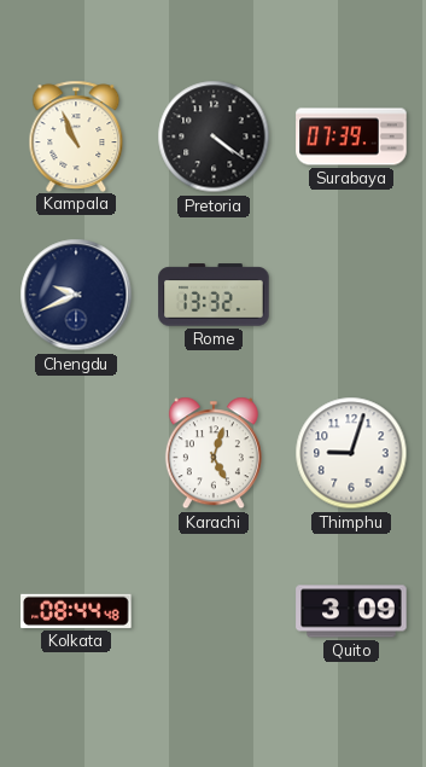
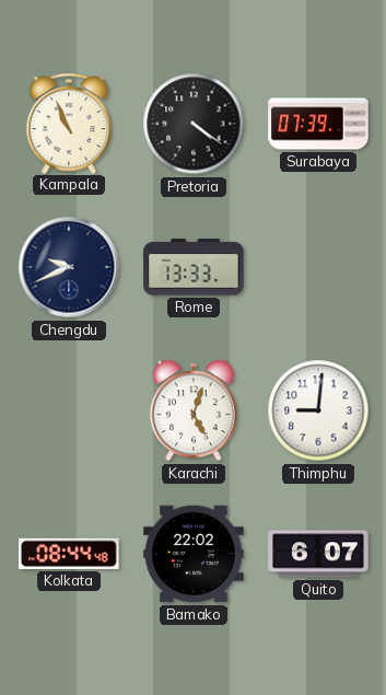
Rome: 13:32 -> 13:33
Thimphu: 9:03 -> 9:01
Bamako: none -> 22:02
Quito: 3:09 -> 6:07
